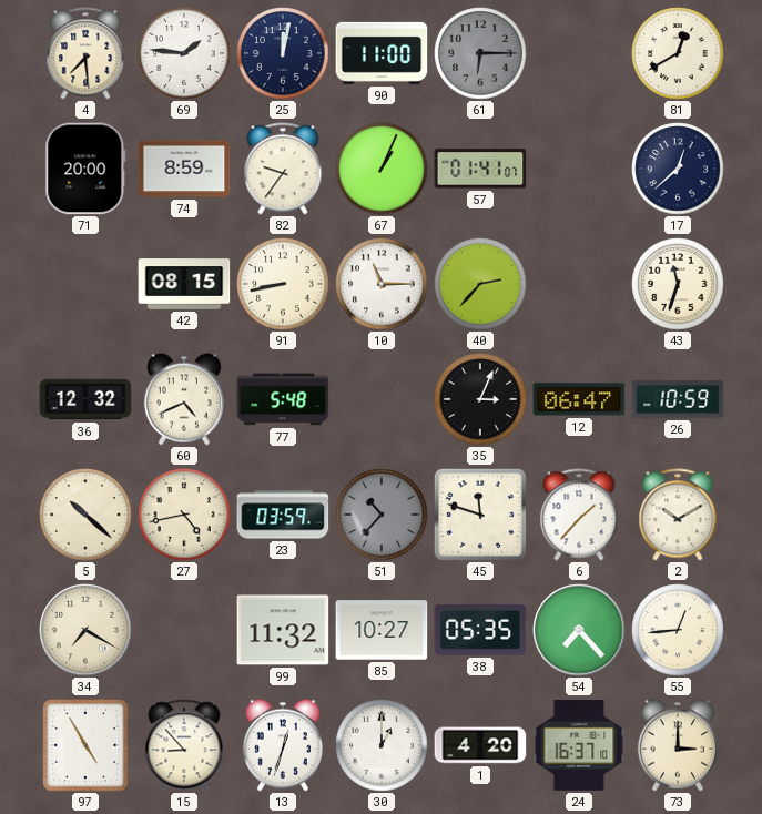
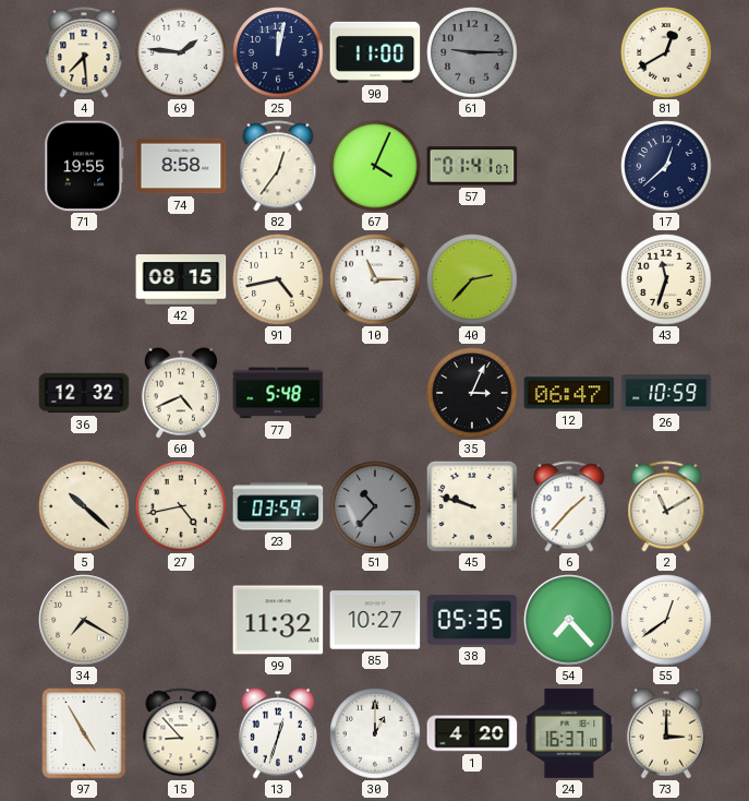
61: 6:15 -> 9:15
71: 20:00 -> 19:55
74: 8:59 -> 8:58
82: 9:36 -> 12:36
67: 1:04 -> 4:04
91: 8:43 -> 4:43
45: 11:48 -> 9:48
2: 10:10 -> 11:10
55: 12:44 -> 12:39
